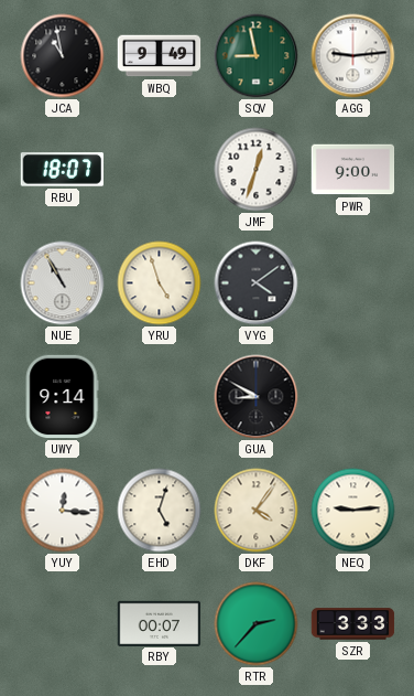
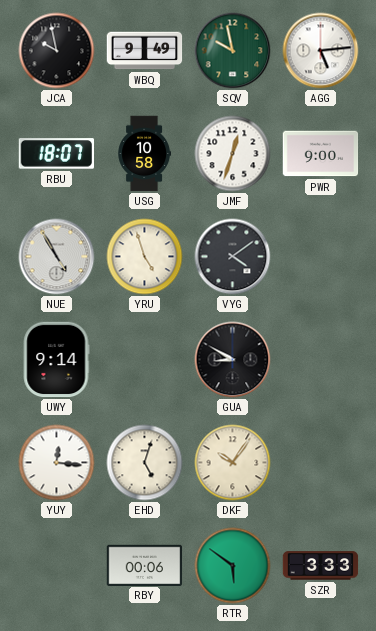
JCA: 10:58 -> 9:58
SQV: 8:58 -> 9:58
AGG: 9:14 -> 5:14
USG: none -> 10:58
NUE: 10:55 -> 4:55
DKF: 4:06 -> 10:06
NEQ: 9:14 -> none
RBY: 00:07 -> 00:06
RTR: 2:37 -> 5:51
